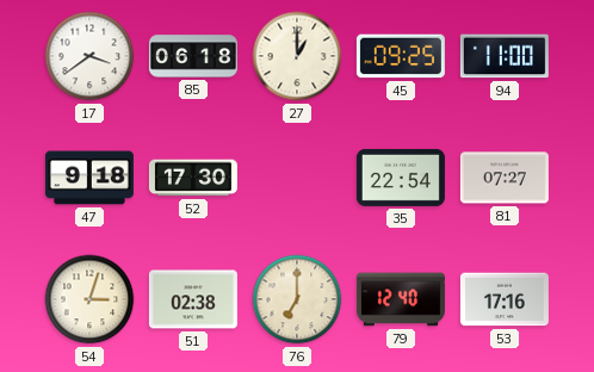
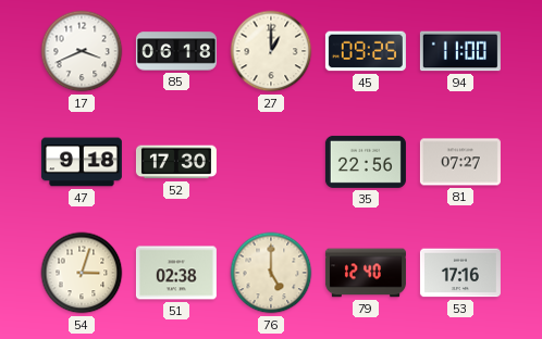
17: 3:39 -> 3:41
35: 22:54 -> 22:56
76: 7:00 -> 5:00
